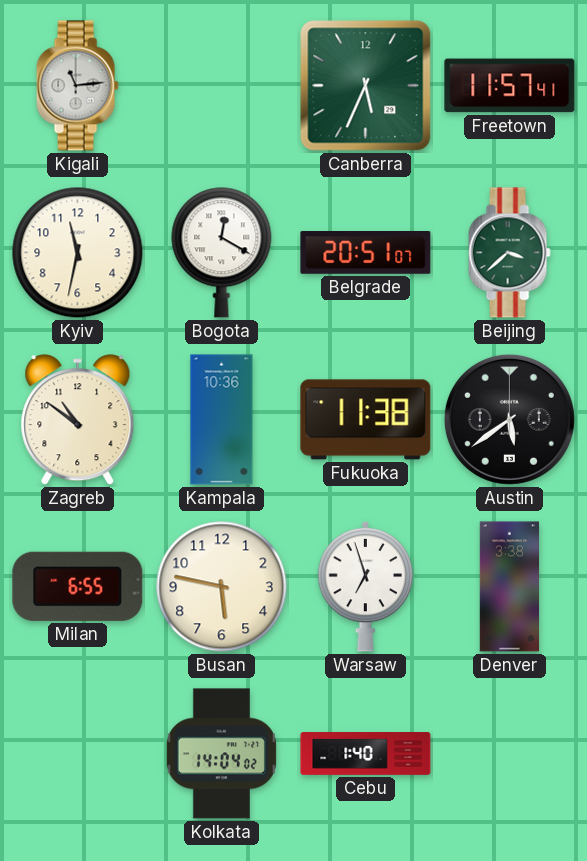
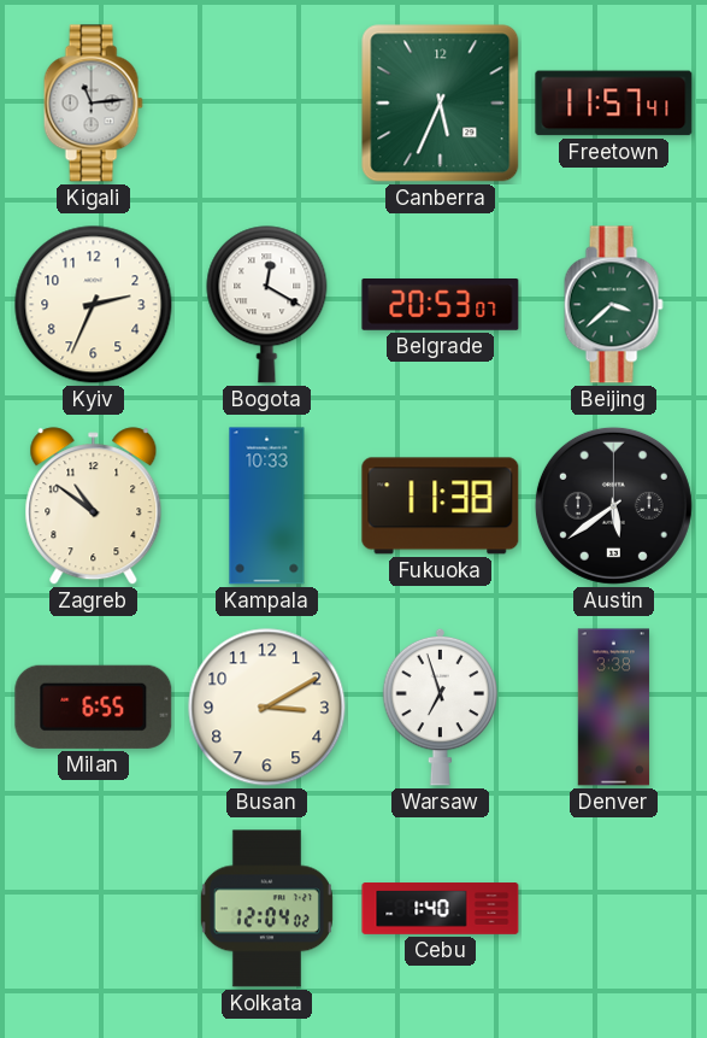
Kyiv: 11:32 -> 2:34
Belgrade: 20:51 -> 20:53
Kampala: 10:36 -> 10:33
Busan: 5:47 -> 3:10
Kolkata: 14:04 -> 12:04
